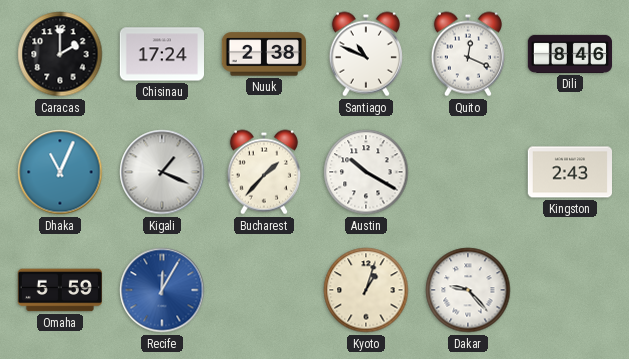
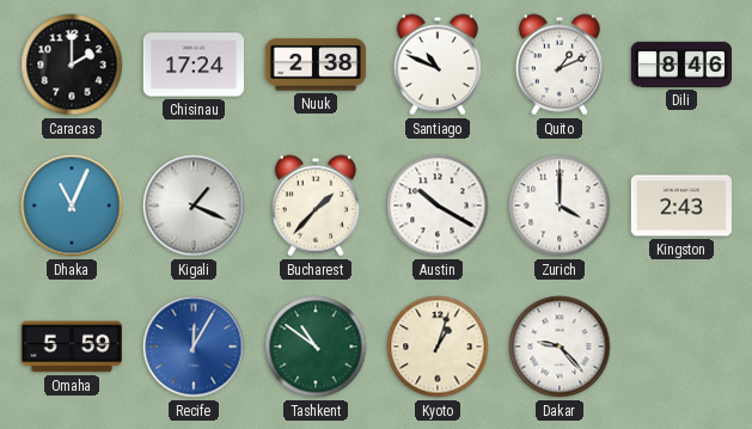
Quito: 12:19 -> 1:11
Zurich: none -> 4:00
Tashkent: none -> 10:51
